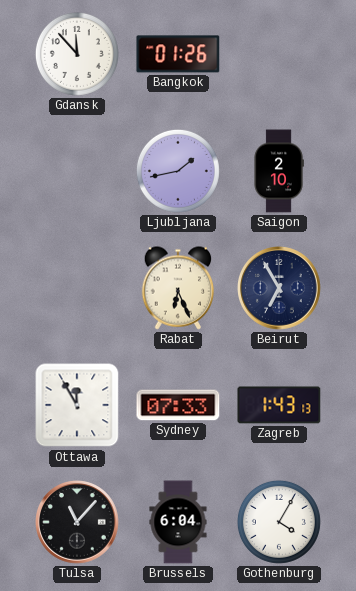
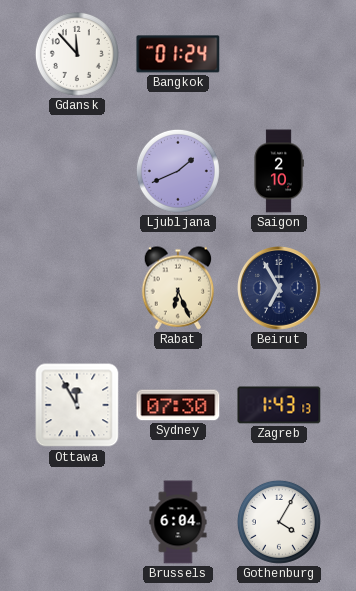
Bangkok: 01:26 -> 01:24
Ljubljana: 1:43 -> 1:41
Sydney: 07:33 -> 07:30
Tulsa: 11:07 -> none
